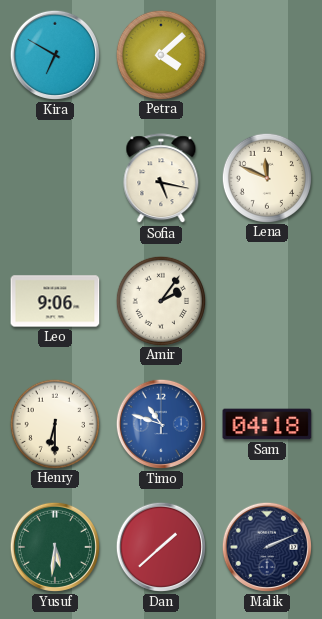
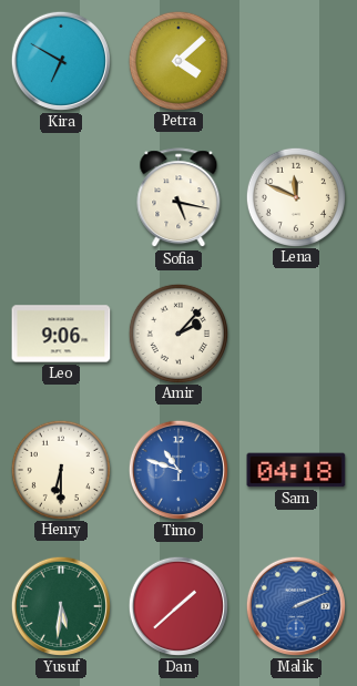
Amir: 2:06 -> 2:07
Malik dial: navy -> blue
